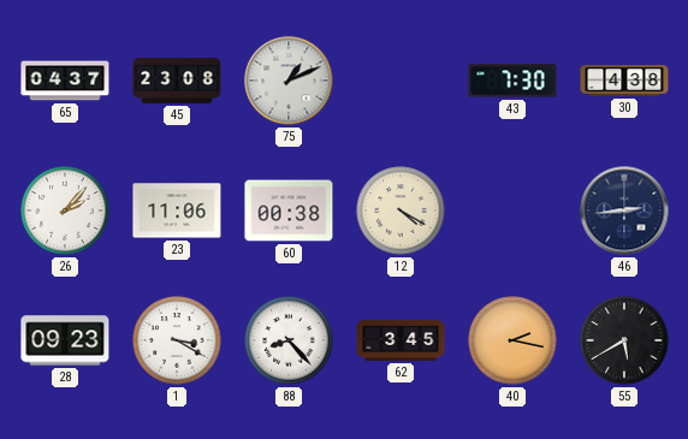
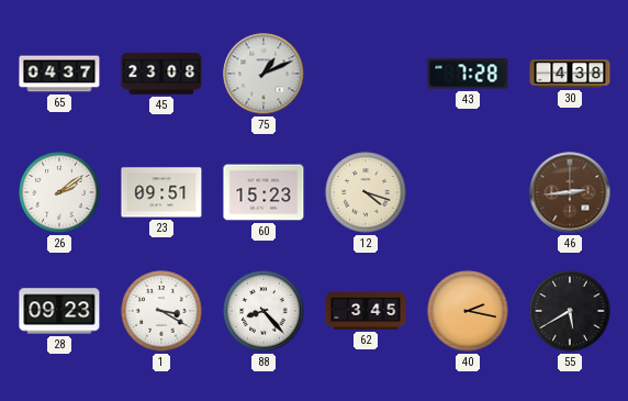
43: 7:30 -> 7:28
26: 2:07 -> 2:09
23: 11:06 -> 09:51
60: 00:38 -> 15:23
12: 4:20 -> 4:18
46 dial: navy -> brown
